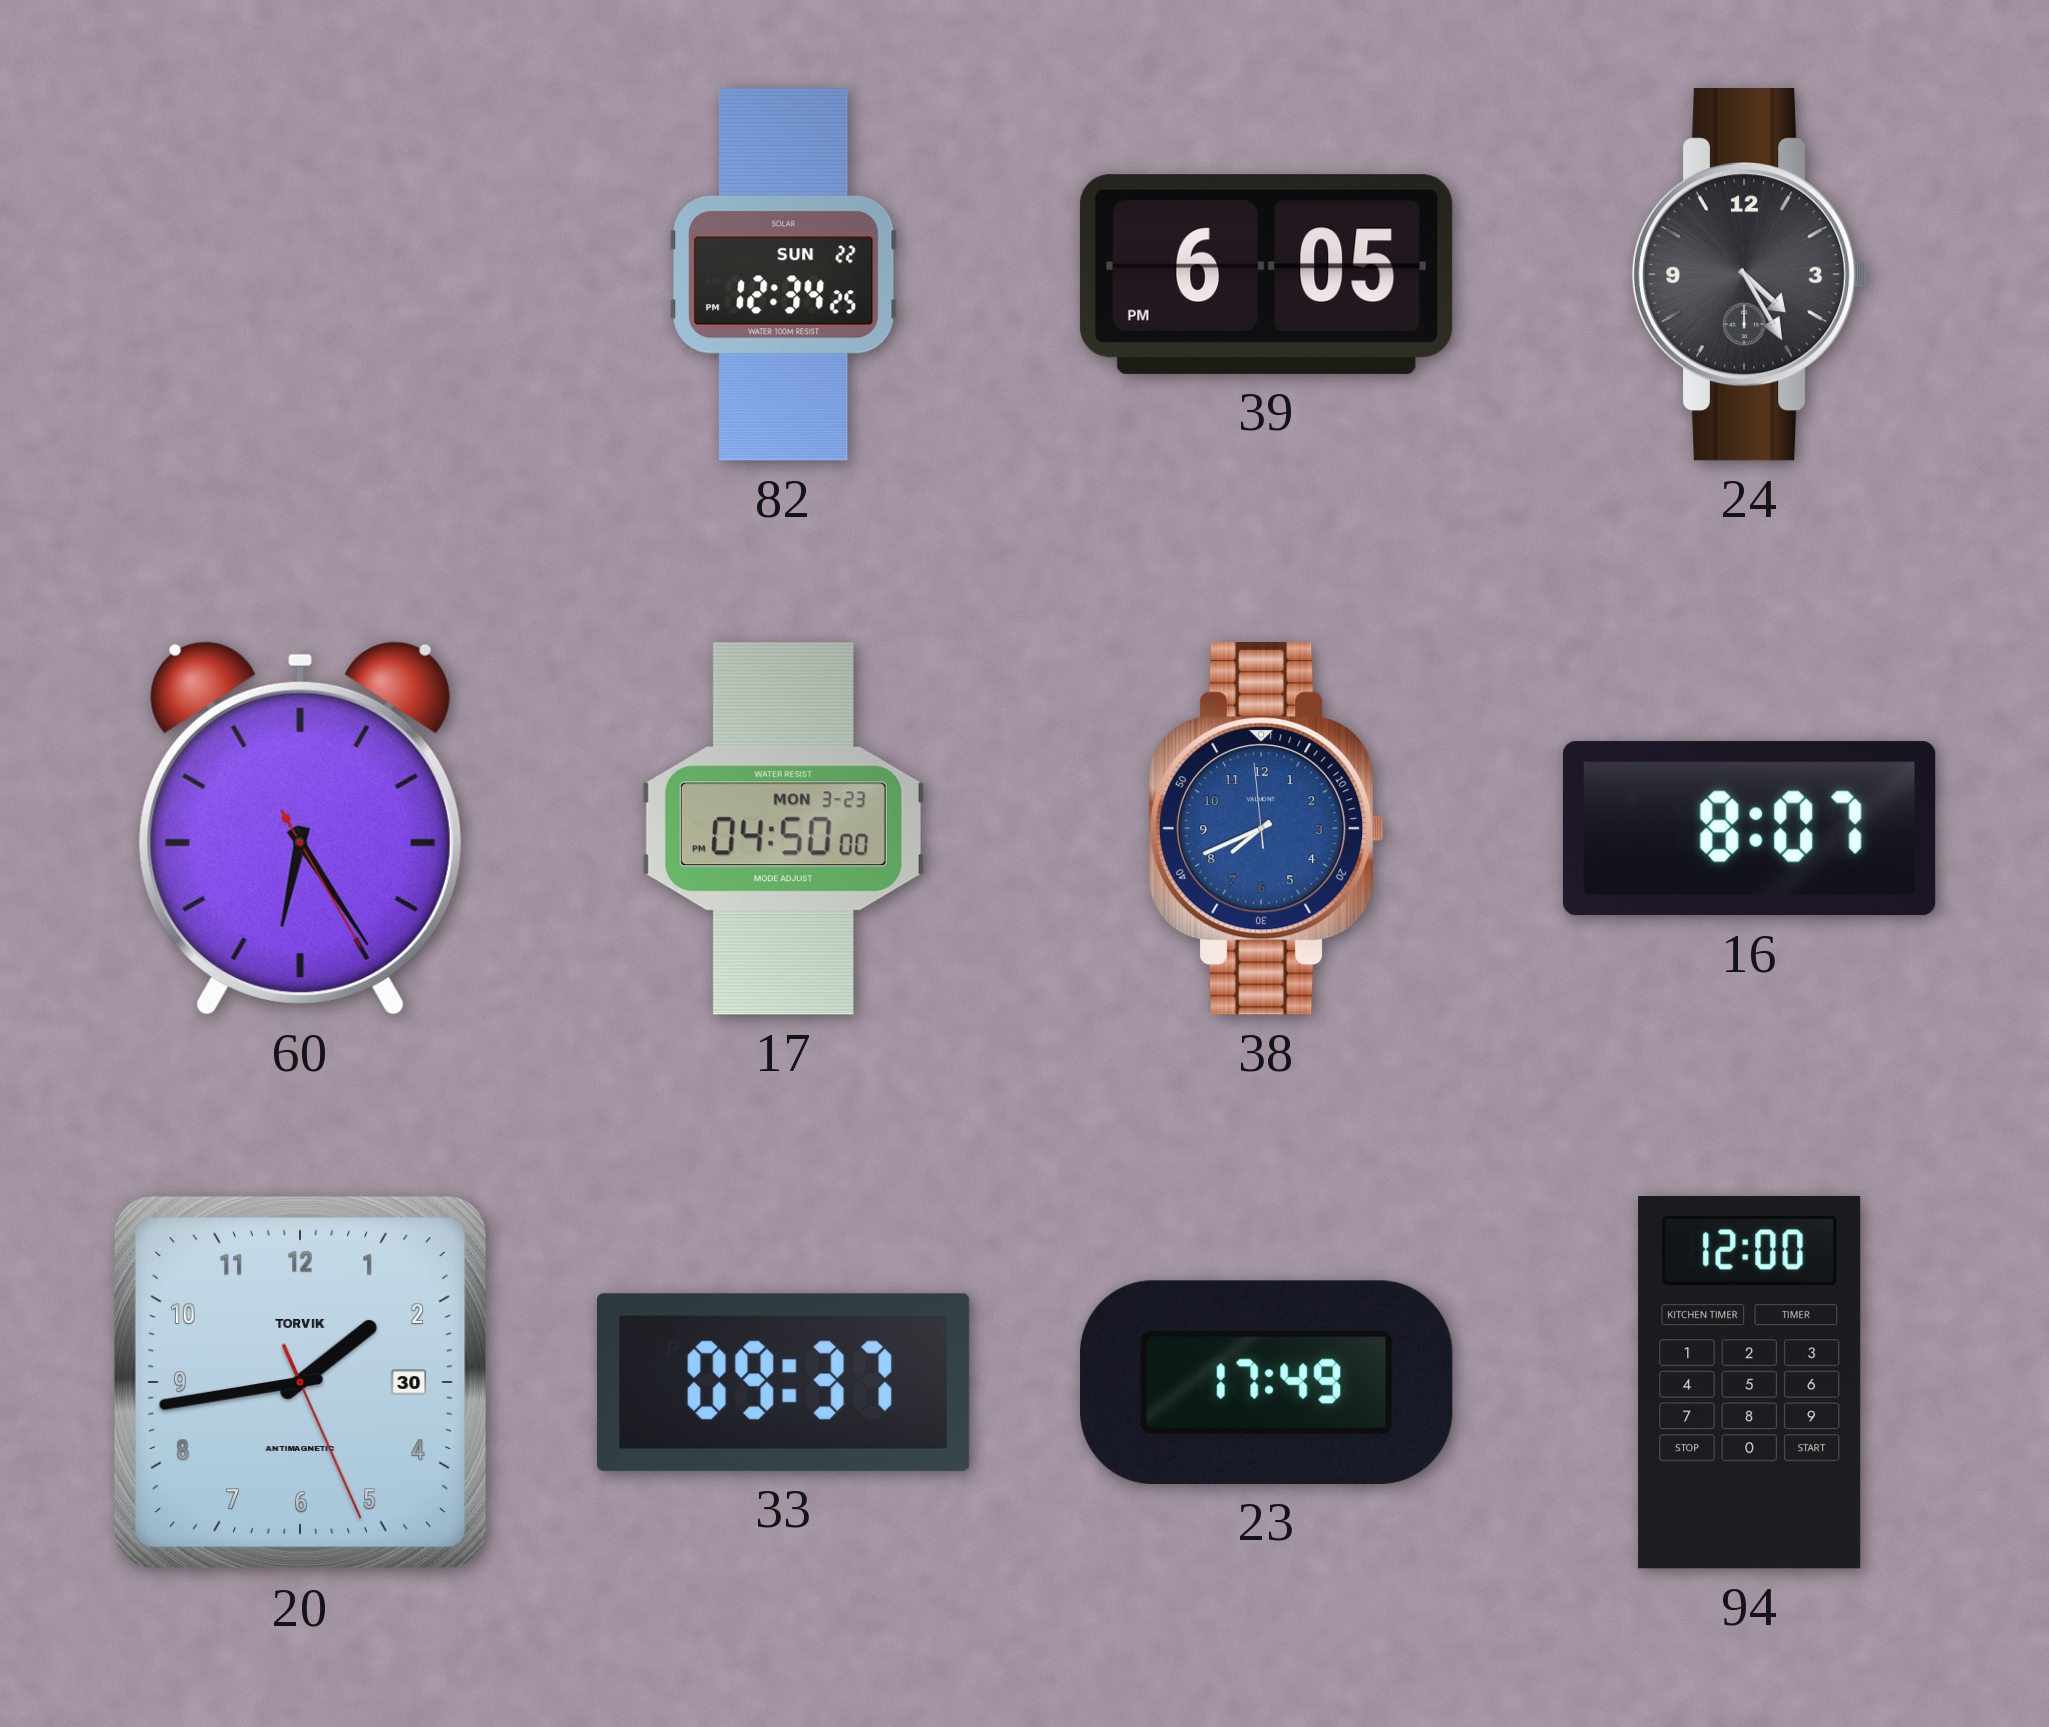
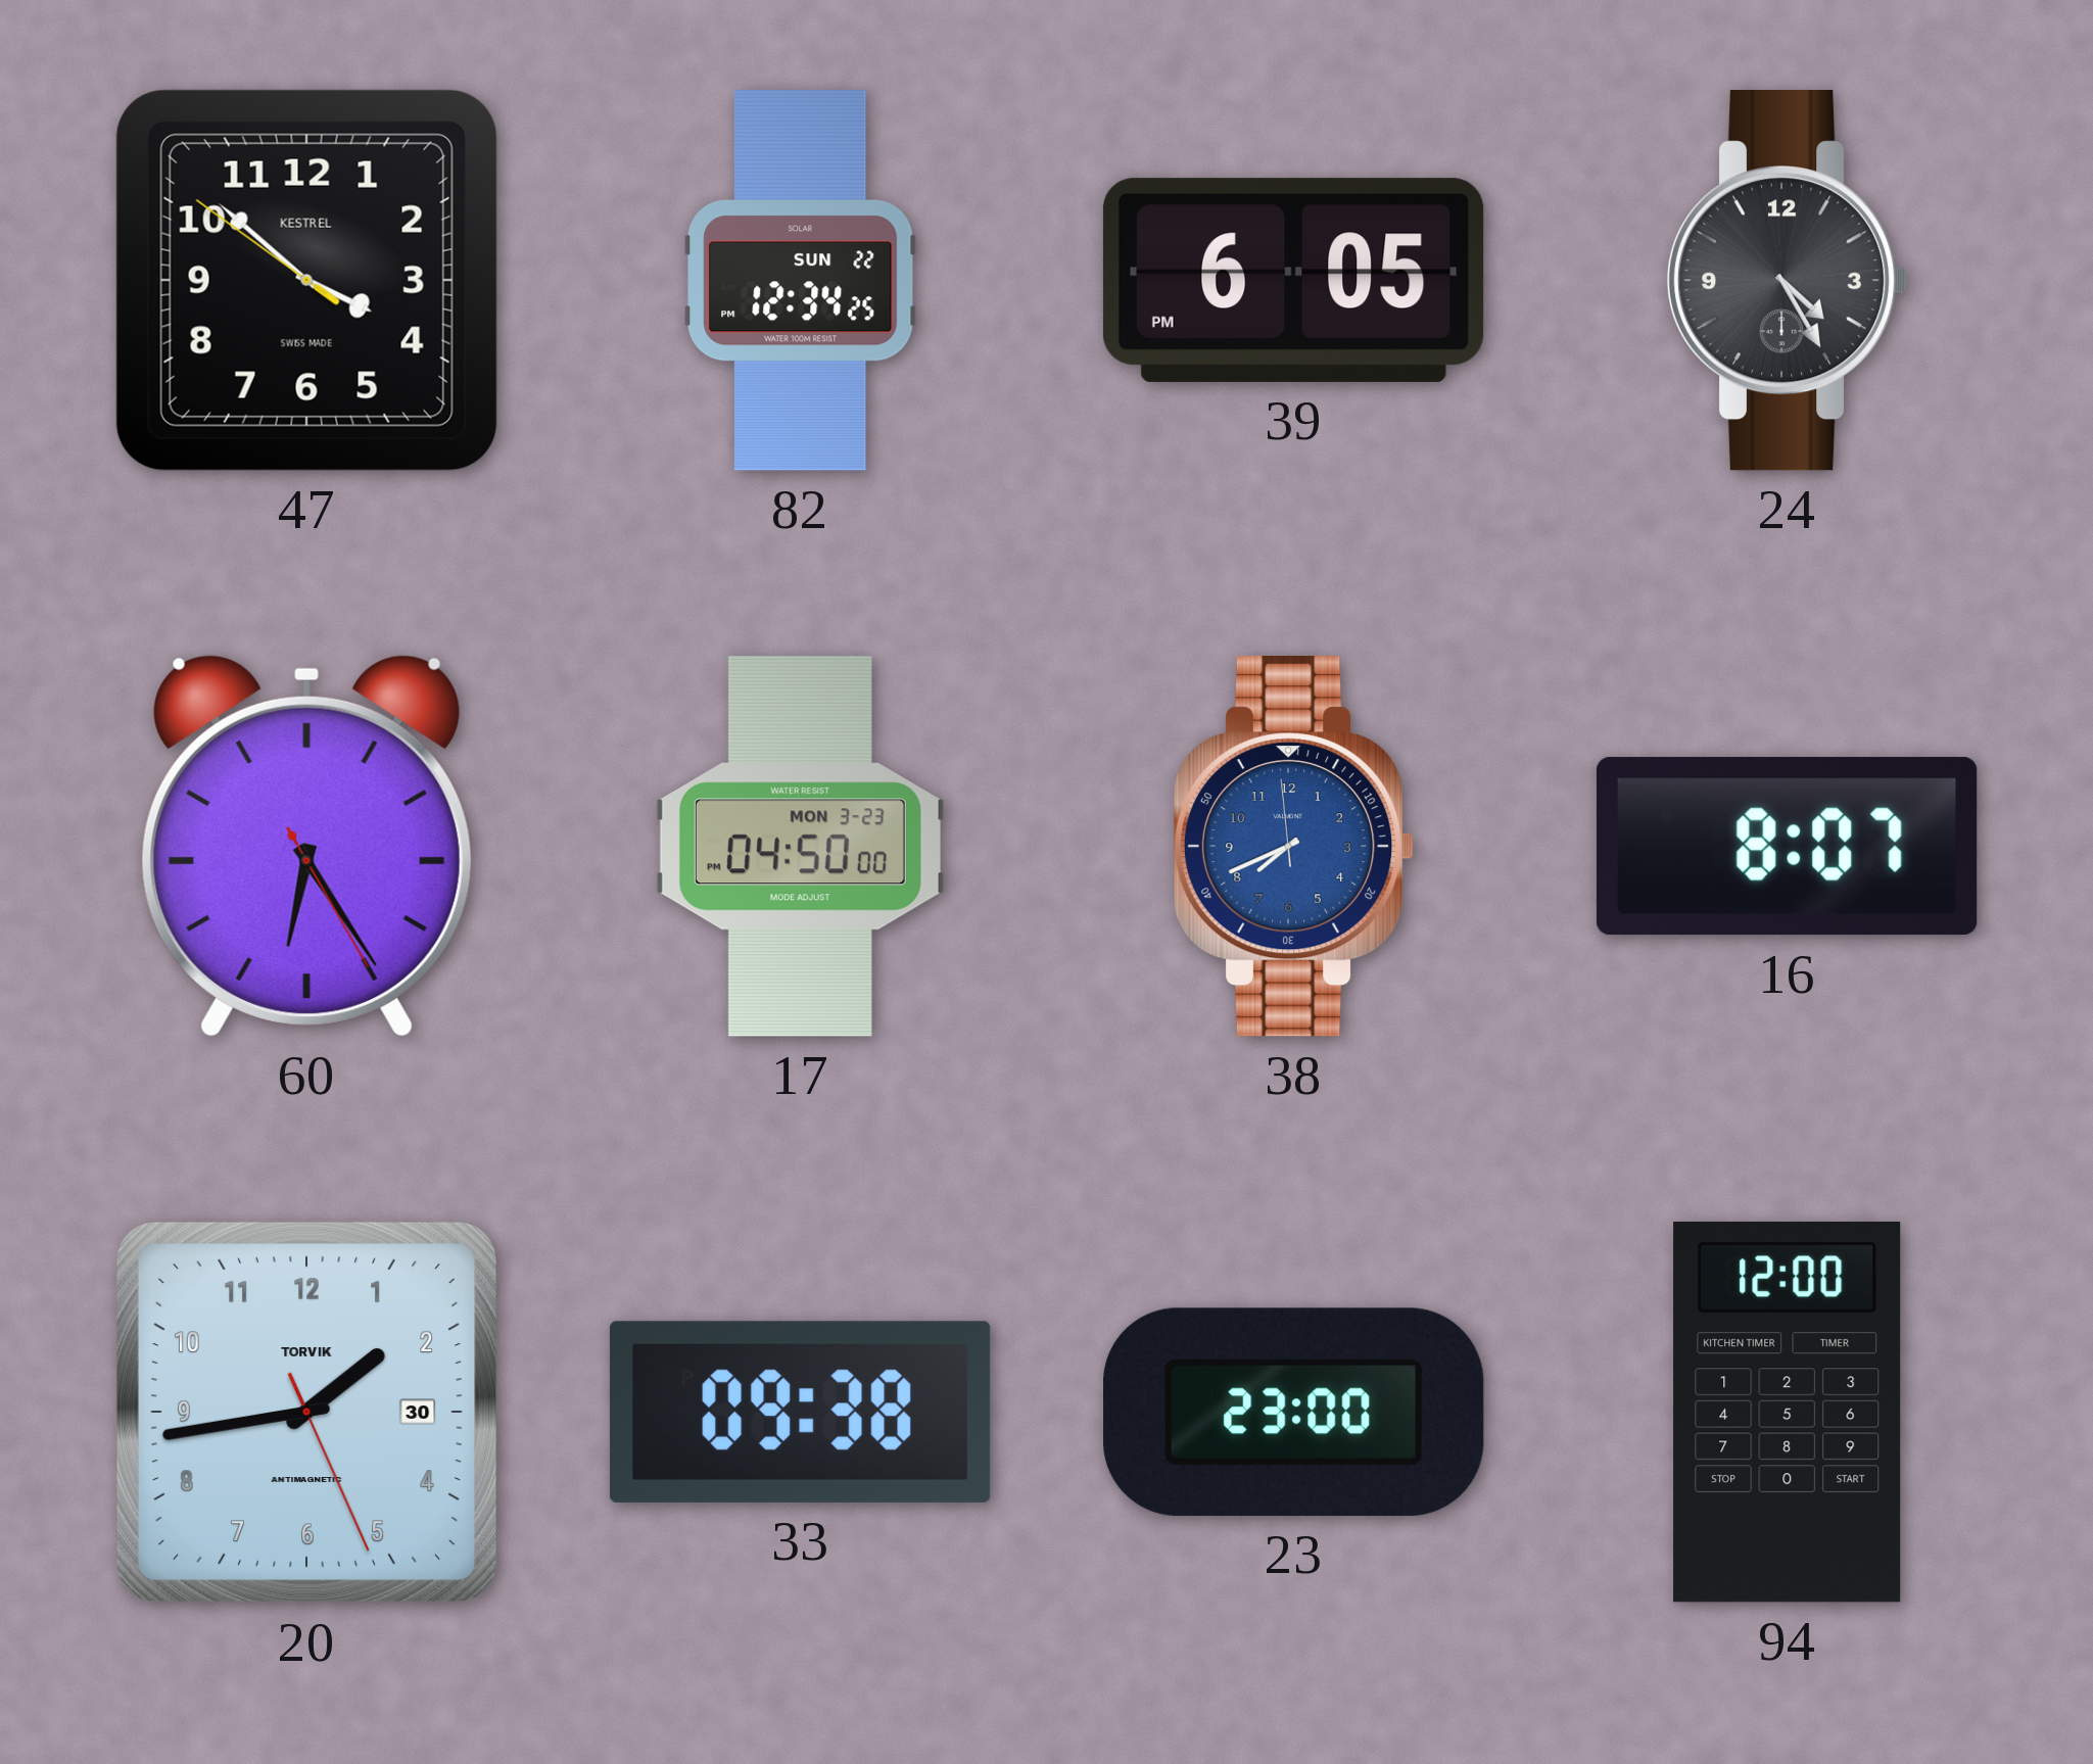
47: none -> 3:51
33: 09:37 -> 09:38
23: 17:49 -> 23:00
